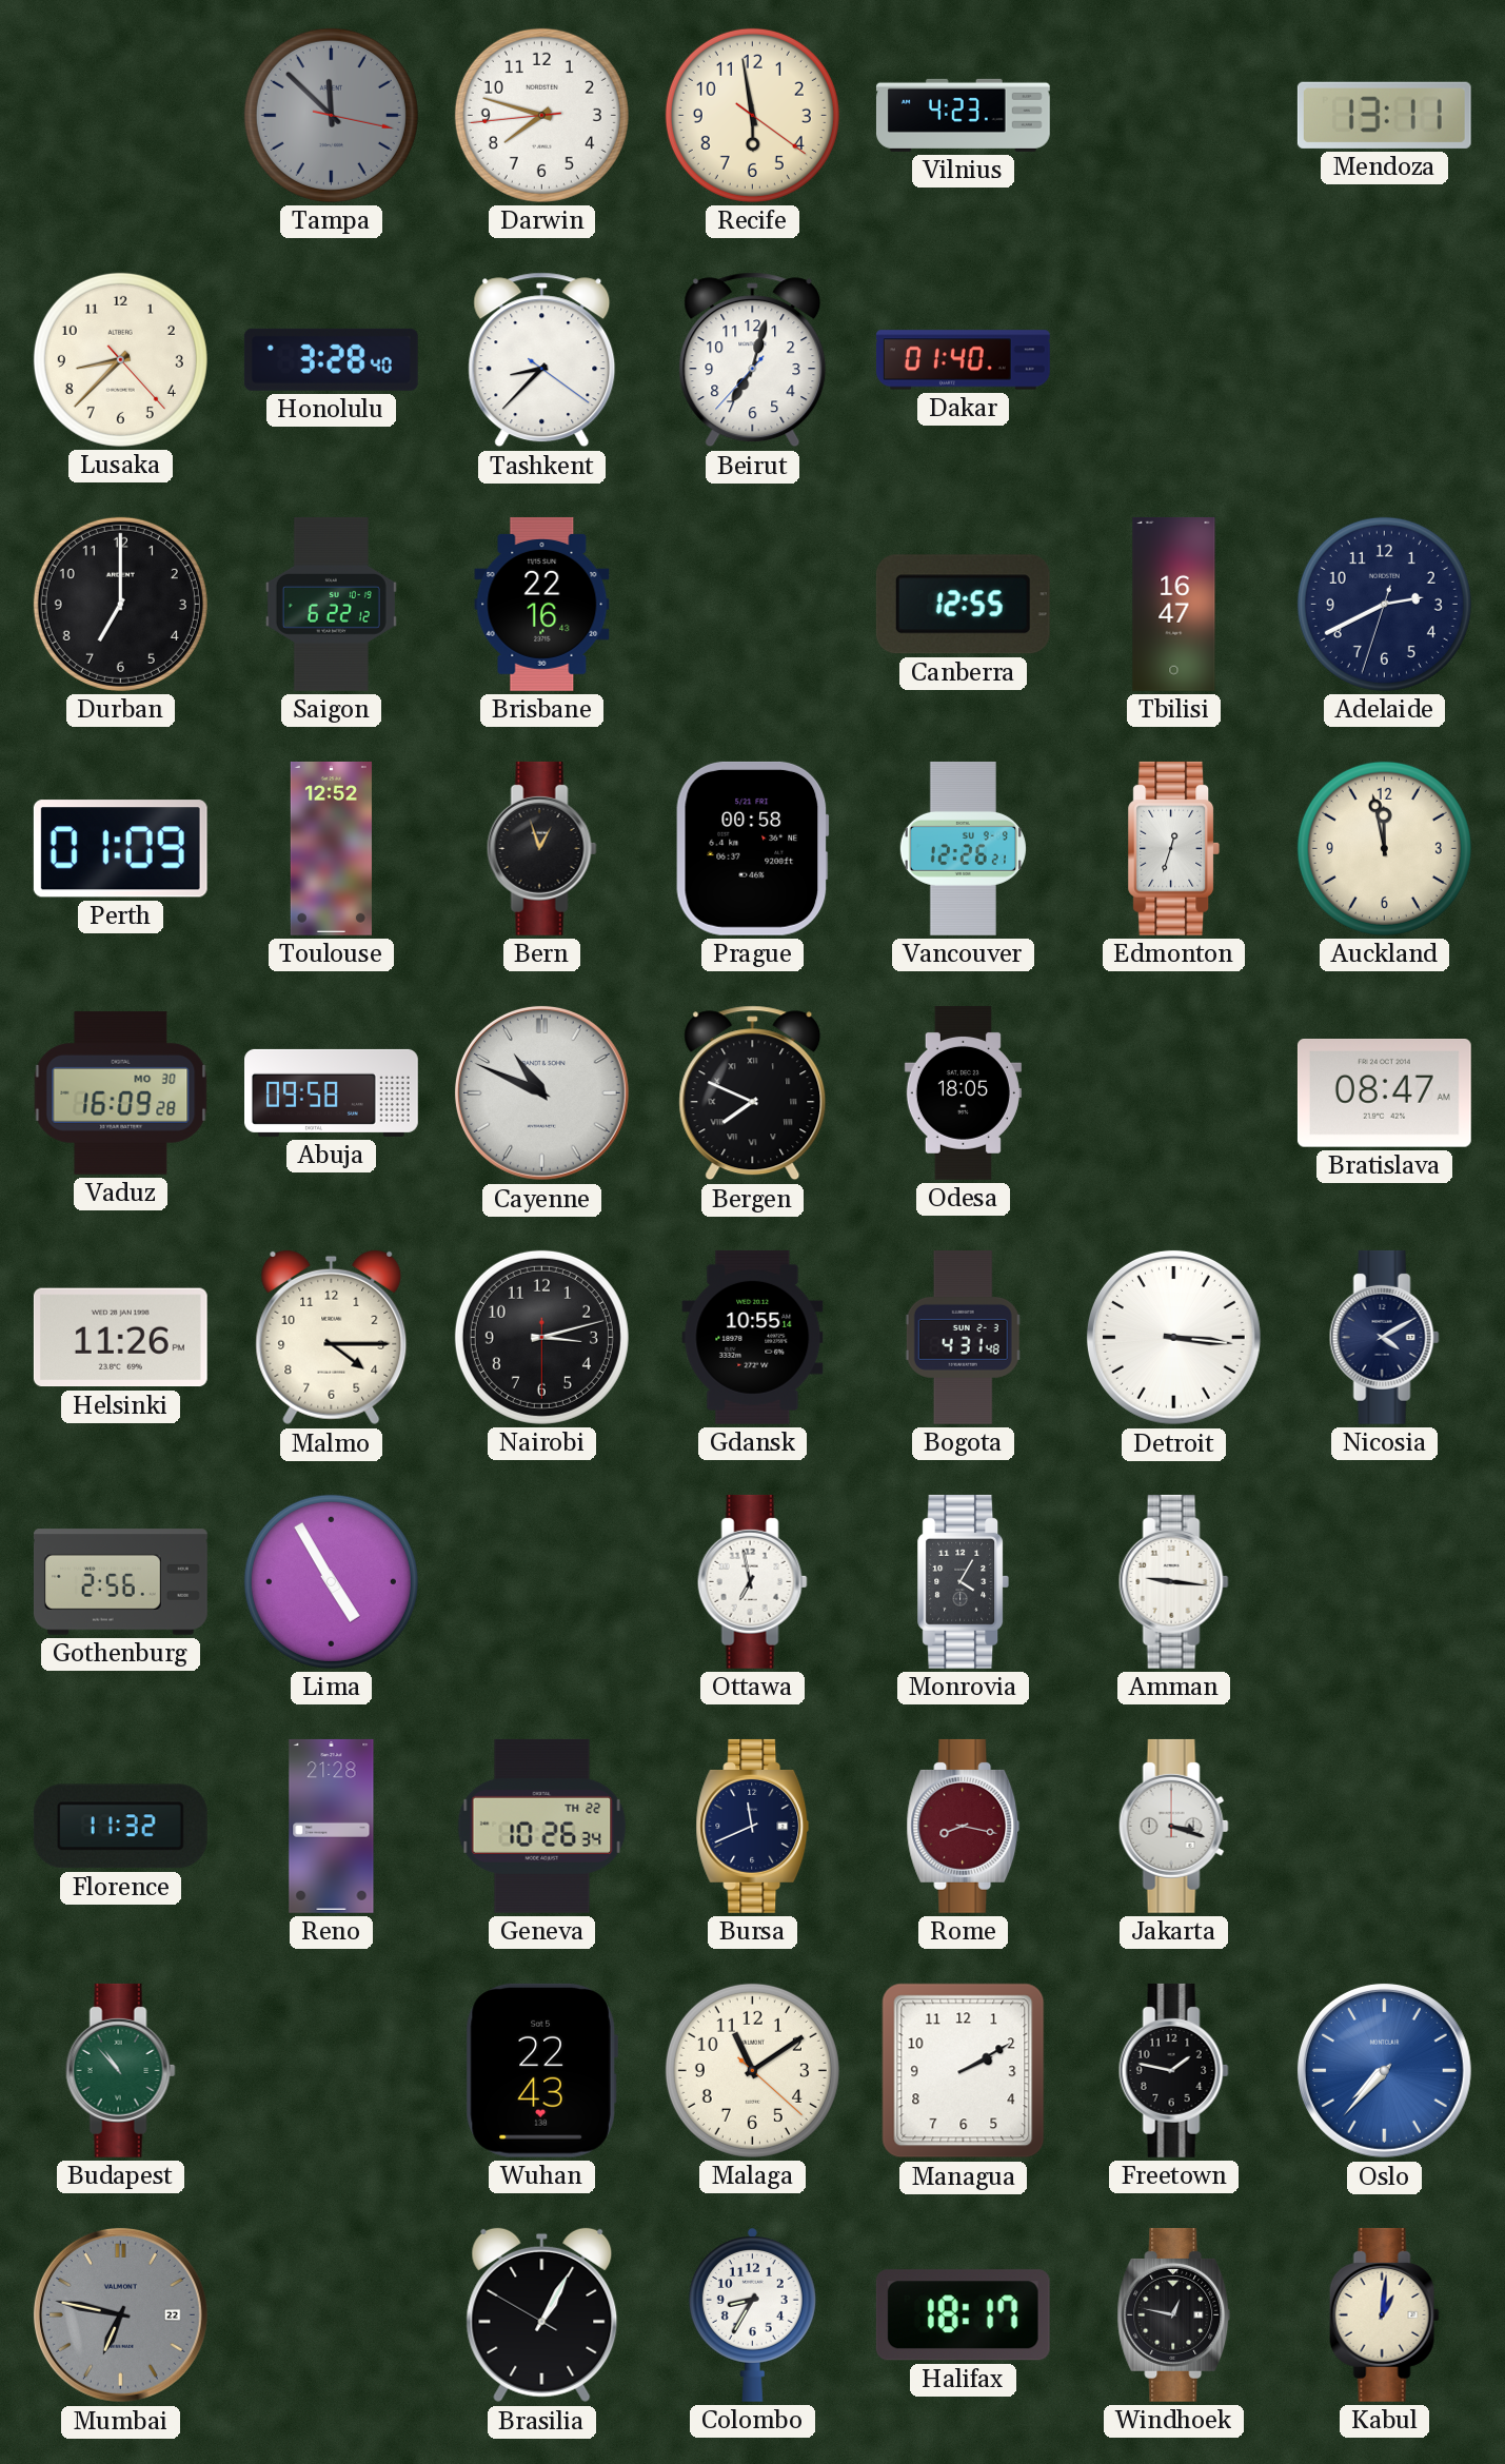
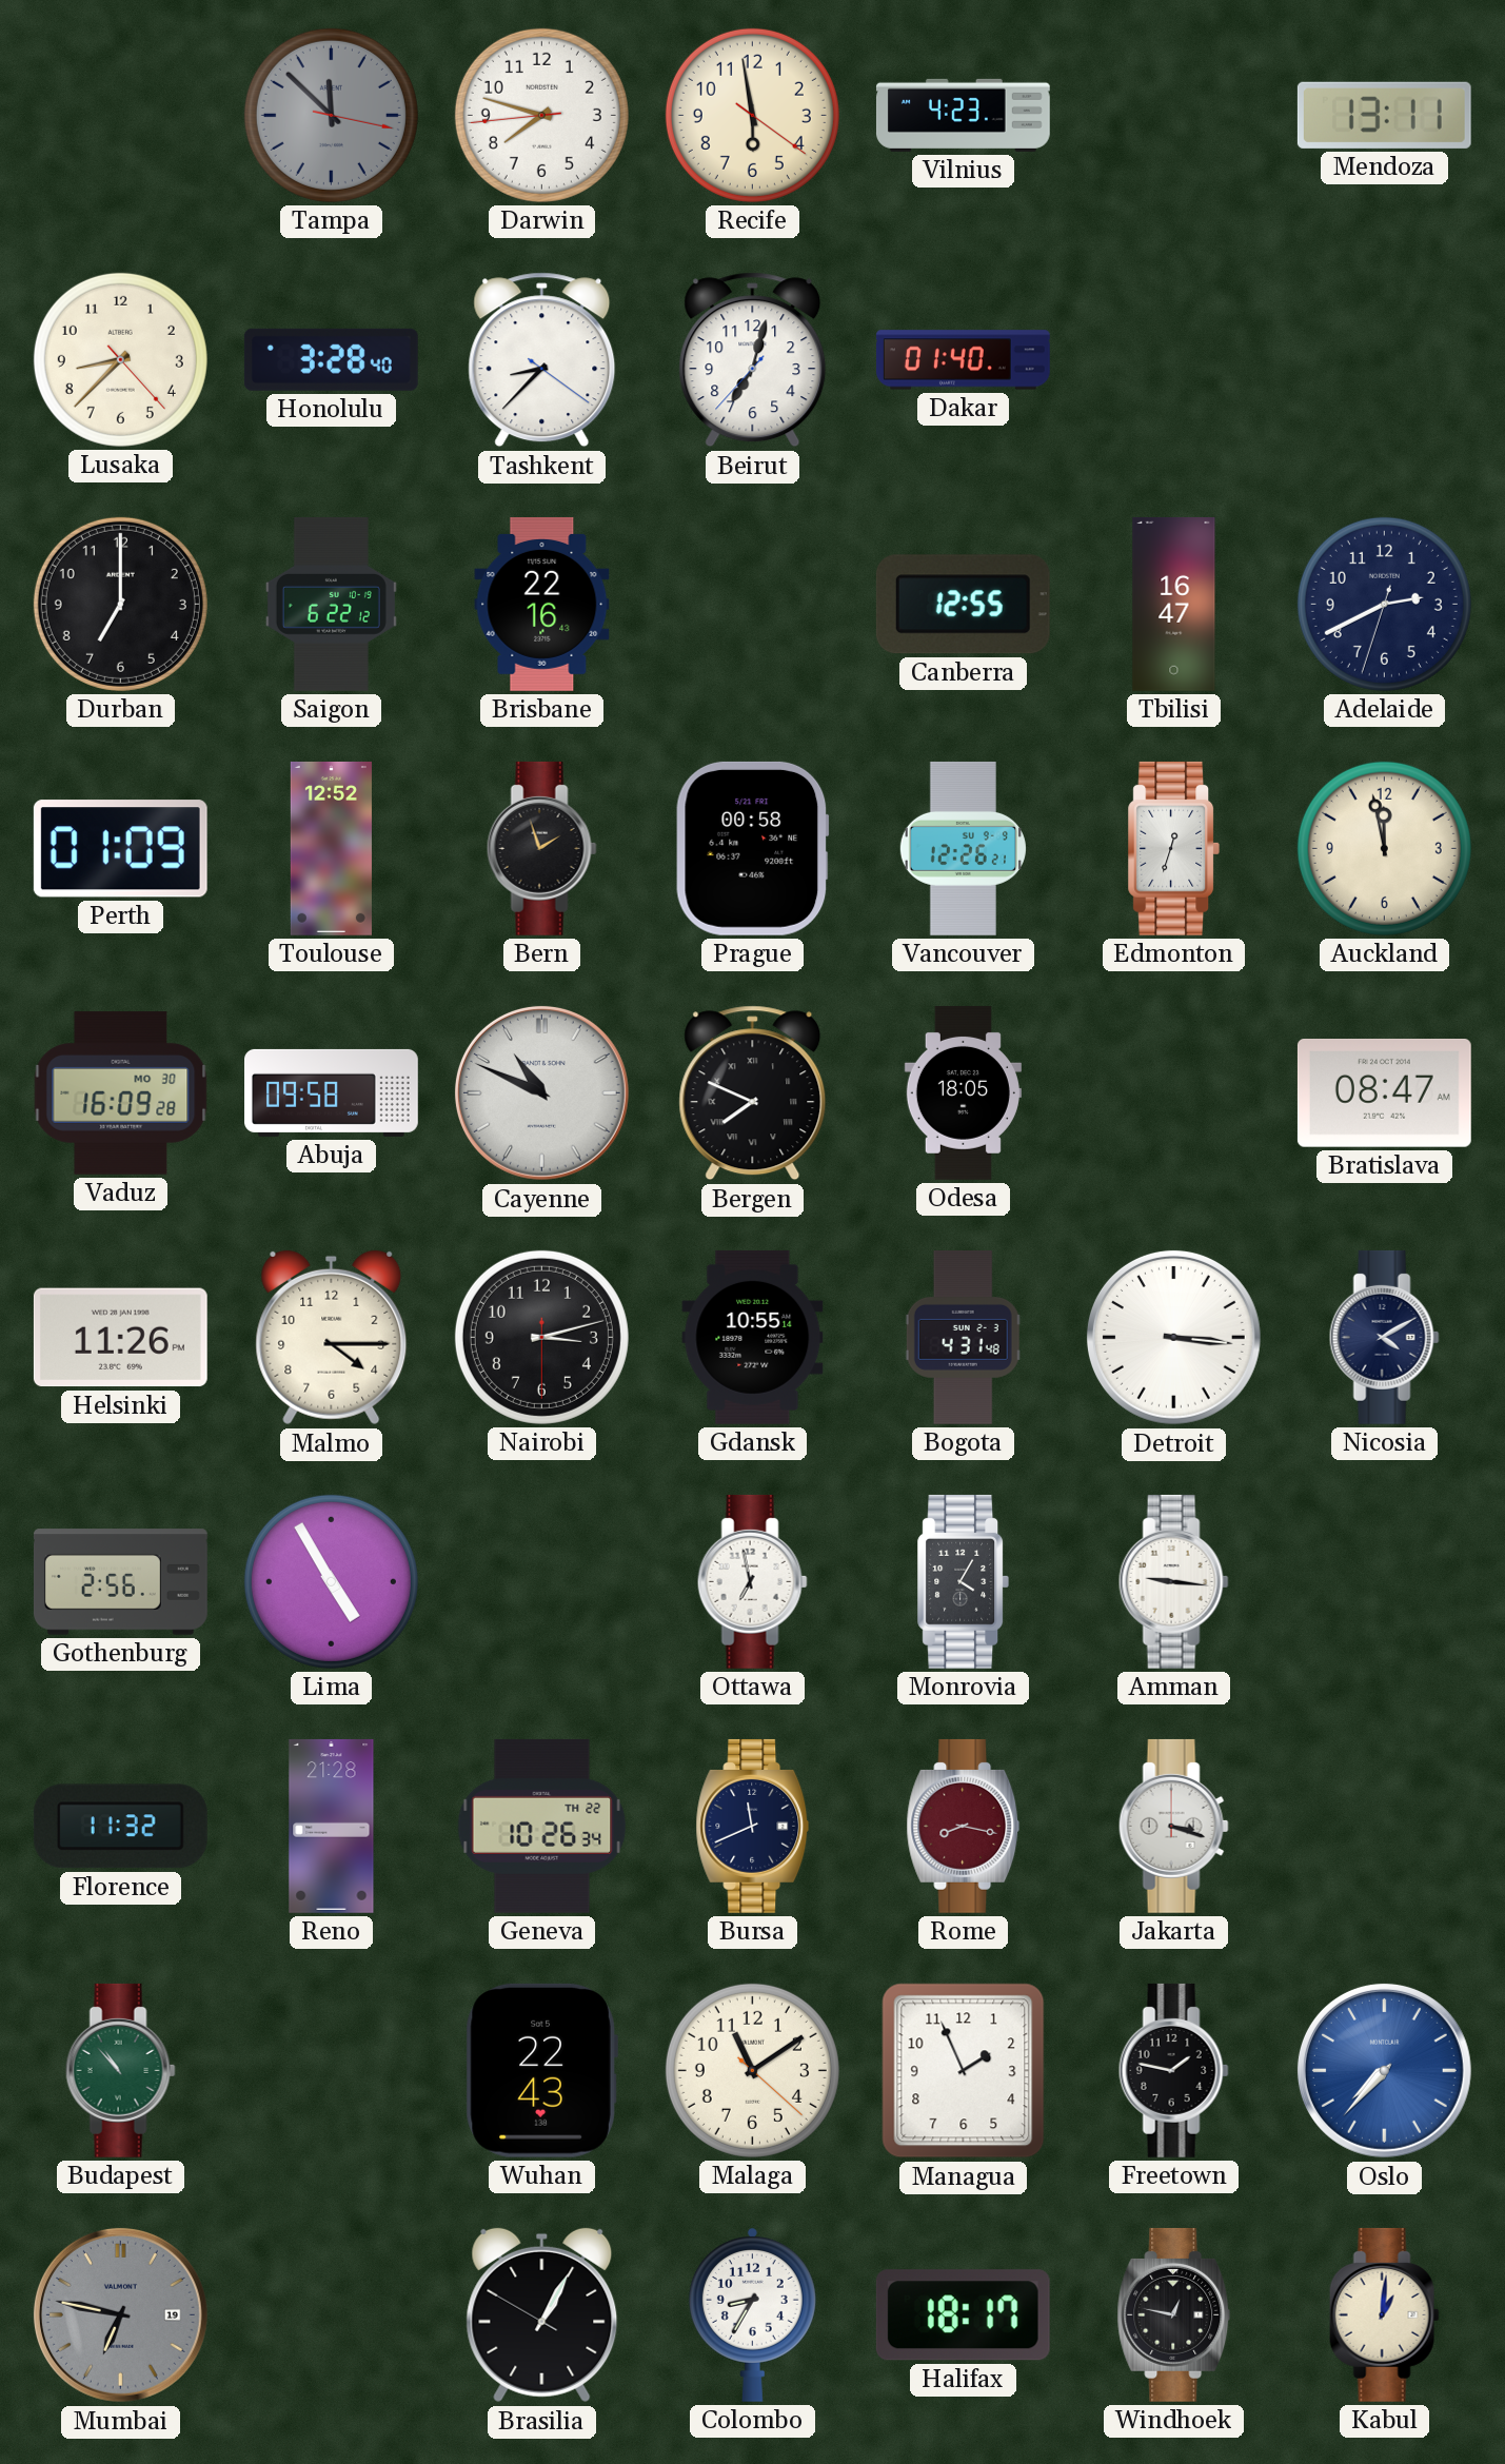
Bern: 12:57 -> 1:57
Managua: 2:10 -> 1:56
Mumbai date: 22 -> 19
